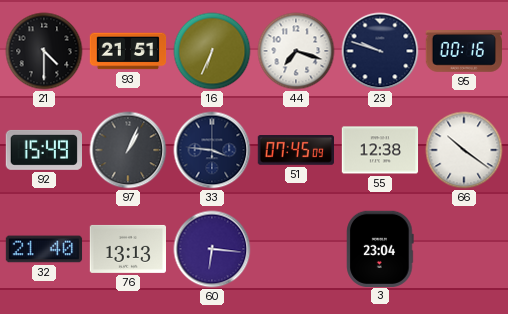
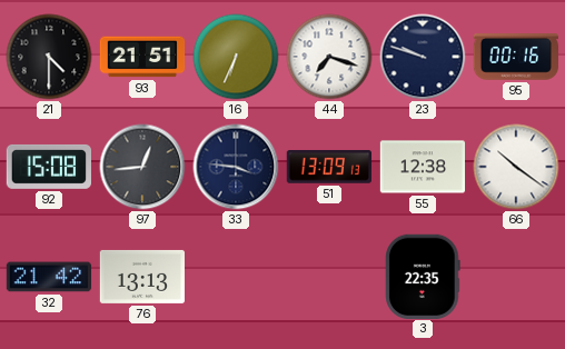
92: 15:49 -> 15:08
97: 1:04 -> 12:44
51: 07:45 -> 13:09
32: 21:40 -> 21:42
60: 6:16 -> none
3: 23:04 -> 22:35
